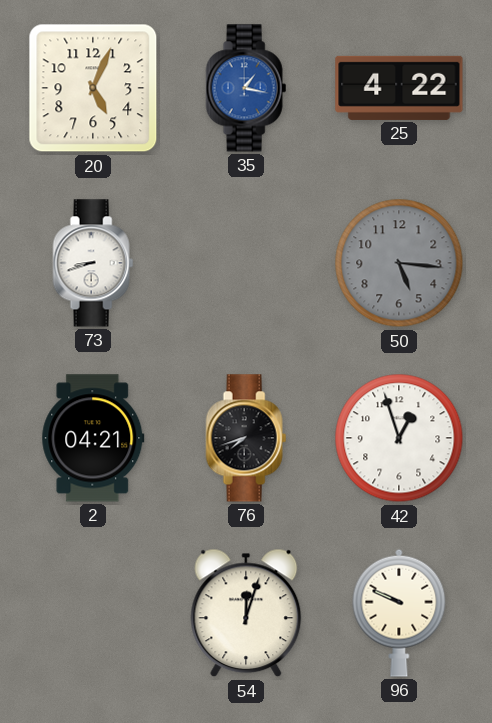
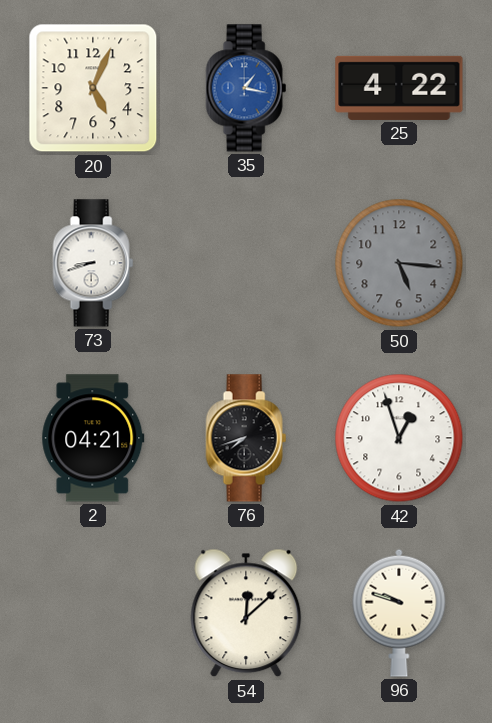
54: 12:03 -> 12:08
96: 9:49 -> 9:48
